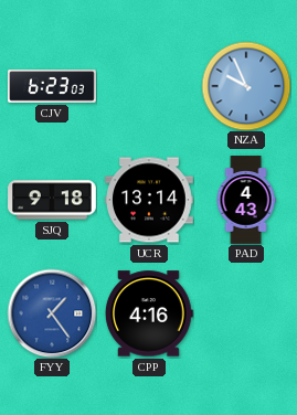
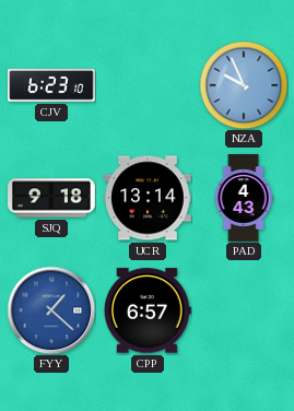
CJV: 6:23:03 -> 6:23:10
FYY: 1:24 -> 1:22
CPP: 4:16 -> 6:57
